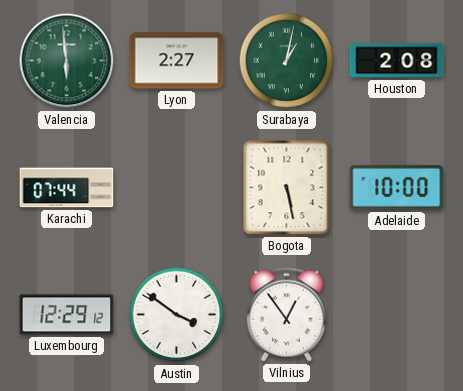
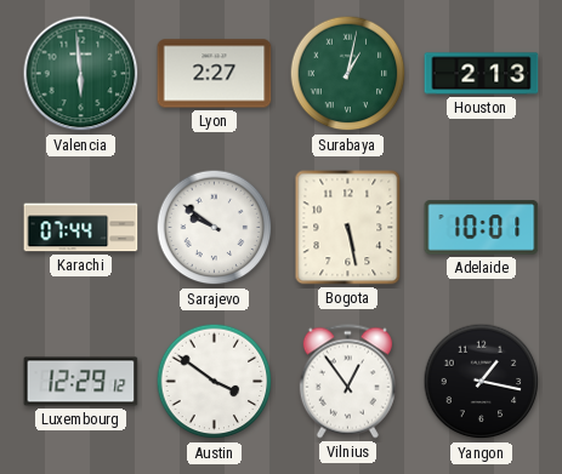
Houston: 2:08 -> 2:13
Sarajevo: none -> 9:51
Adelaide: 10:00 -> 10:01
Yangon: none -> 1:17
